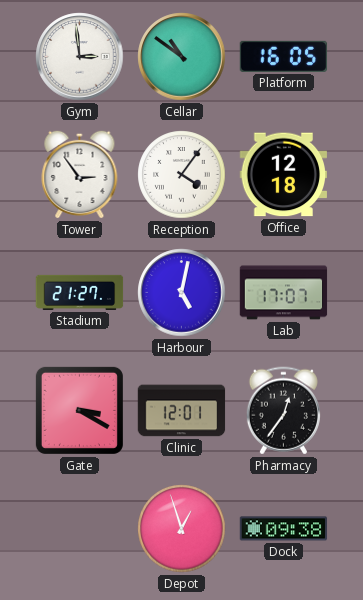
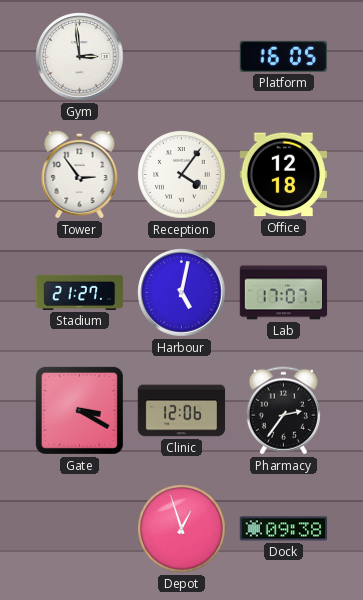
Cellar: 10:51 -> none
Clinic: 12:01 -> 12:06
Pharmacy: 12:36 -> 2:36
